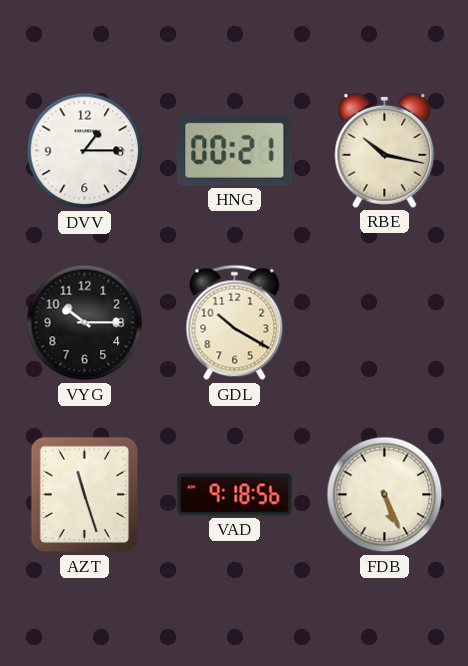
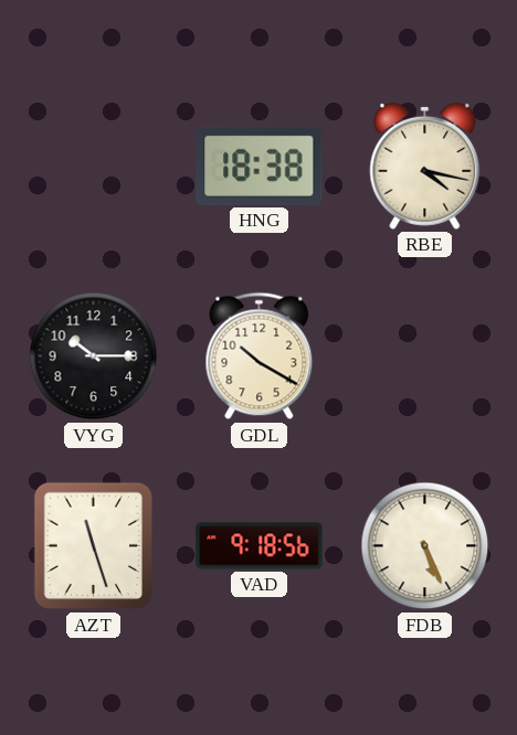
DVV: 1:15 -> none
HNG: 00:21 -> 18:38
RBE: 10:17 -> 4:17
